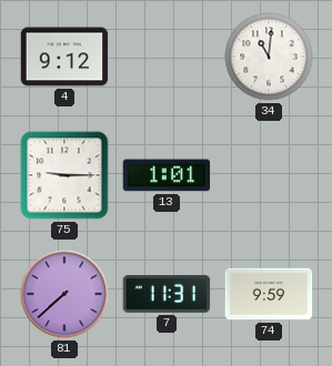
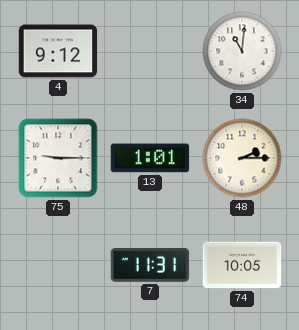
48: none -> 2:15
81: 7:38 -> none
74: 9:59 -> 10:05
